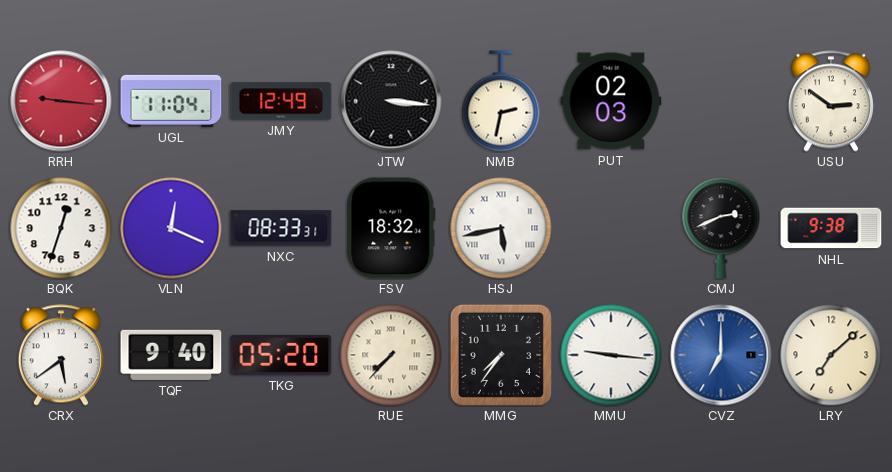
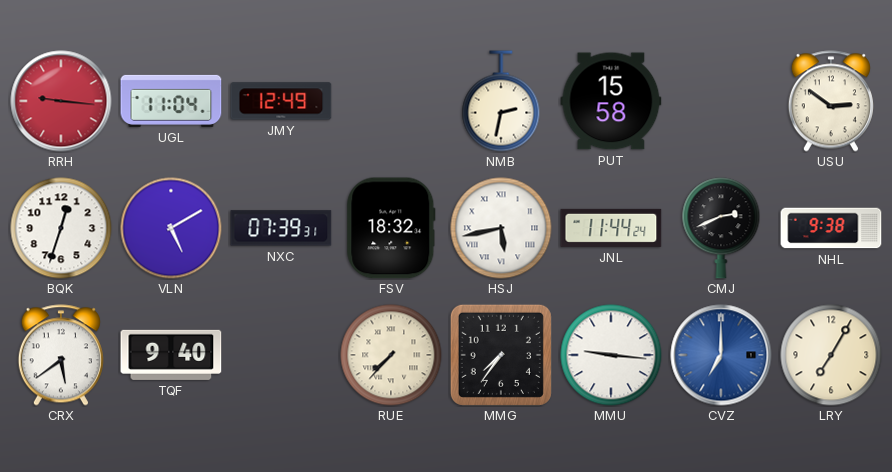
JTW: 3:16 -> none
PUT: 02:03 -> 15:58
VLN: 12:19 -> 5:10
NXC: 08:33 -> 07:39
JNL: none -> 11:44
TKG: 05:20 -> none
LRY: 7:08 -> 7:05
